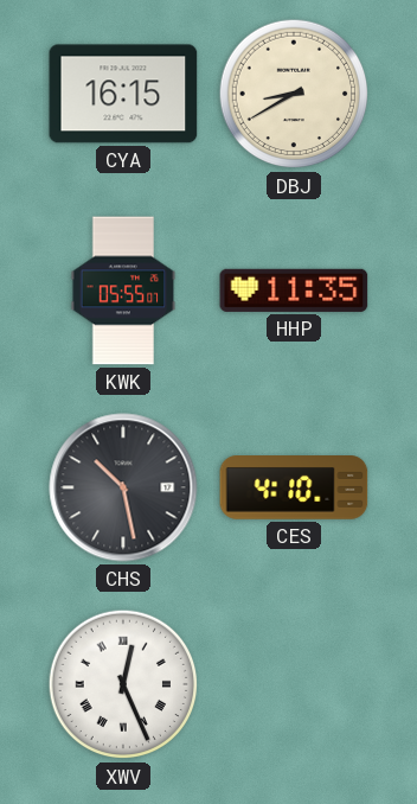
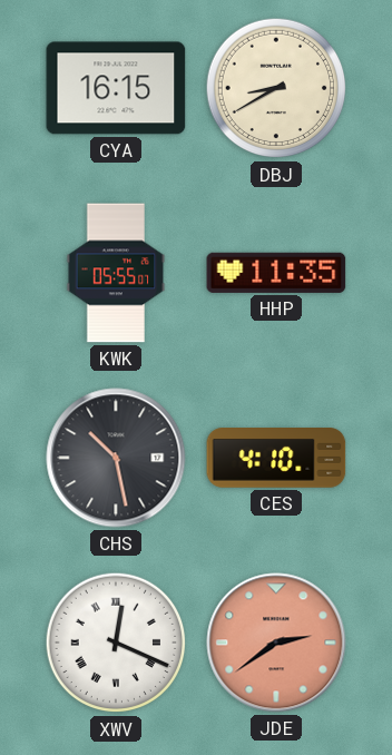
XWV: 12:26 -> 12:19
JDE: none -> 2:39
